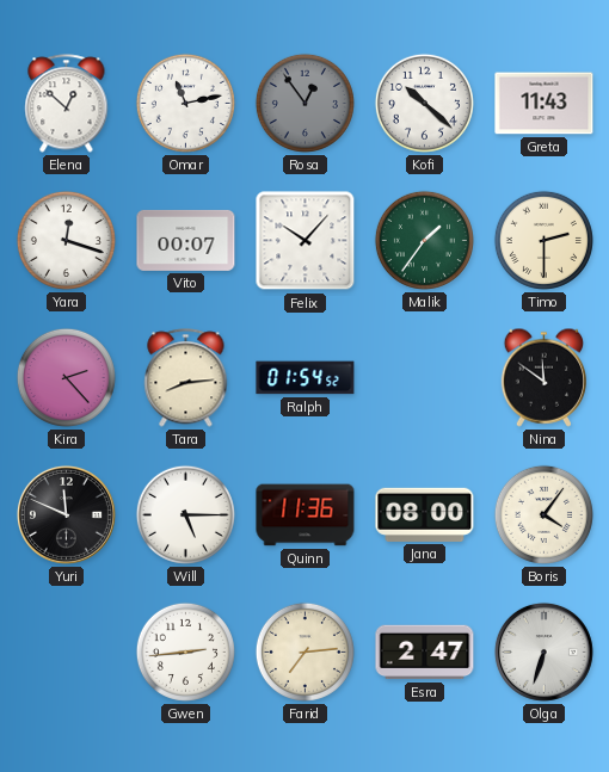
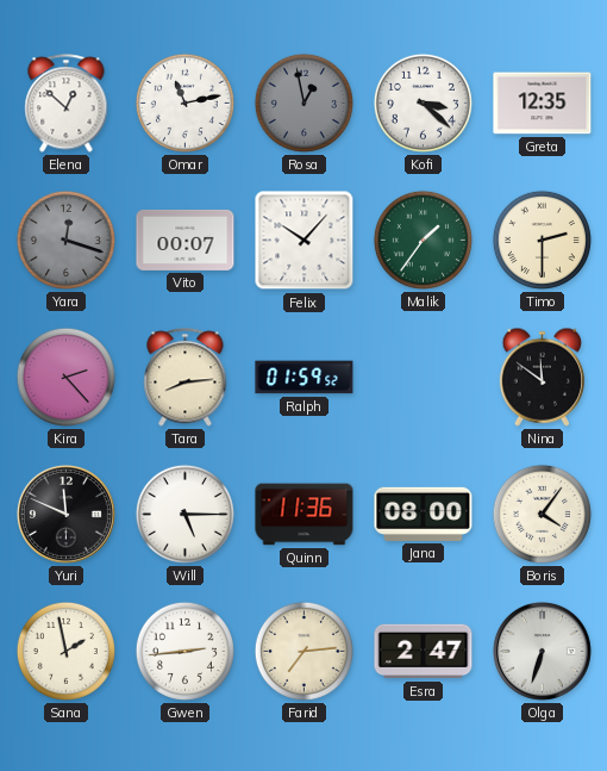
Rosa: 12:54 -> 12:58
Kofi: 10:22 -> 3:22
Greta: 11:43 -> 12:35
Yara dial: white -> grey
Ralph: 01:54 -> 01:59
Sana: none -> 1:58
